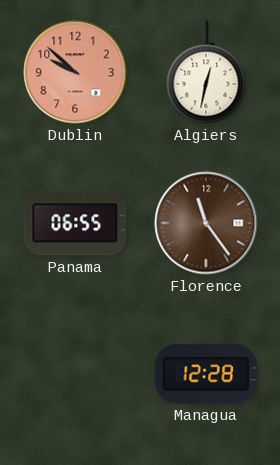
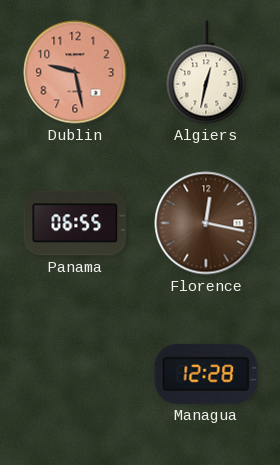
Dublin: 9:52 -> 9:28
Florence: 11:24 -> 12:17
